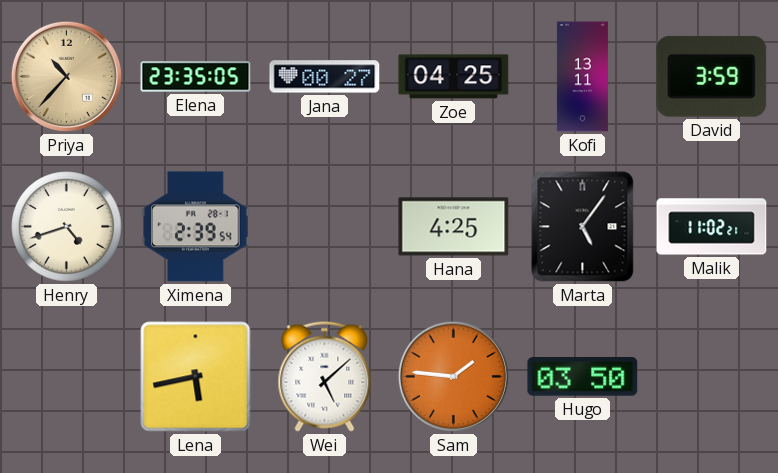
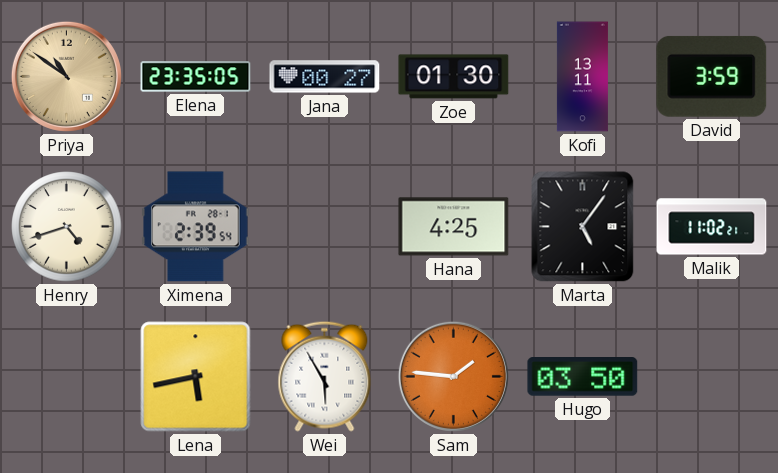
Priya: 10:37 -> 10:51
Zoe: 04:25 -> 01:30
Wei: 5:08 -> 5:55
